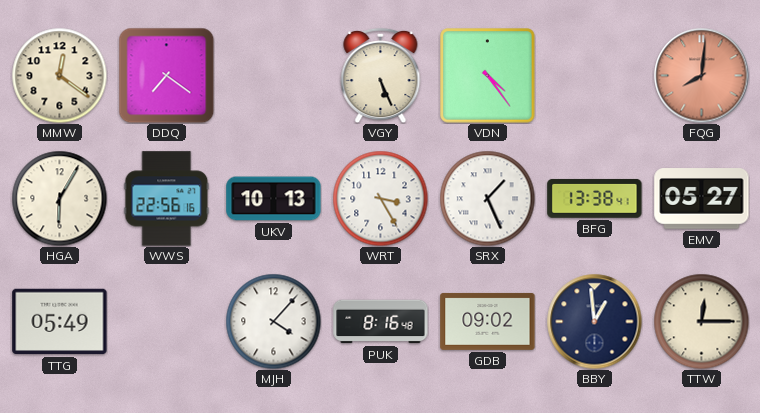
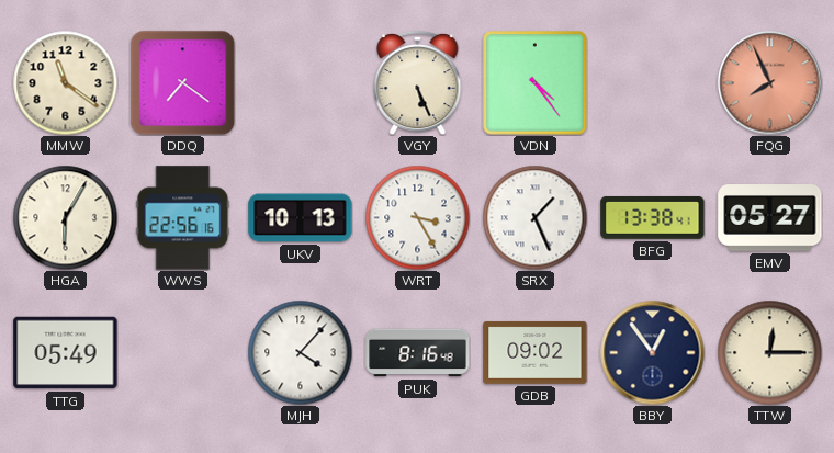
MMW: 12:21 -> 11:21
FQG: 8:01 -> 7:56
BBY: 12:59 -> 12:54
